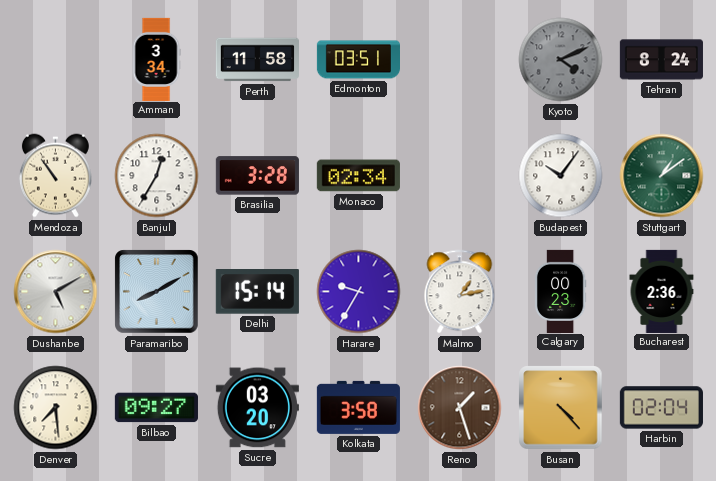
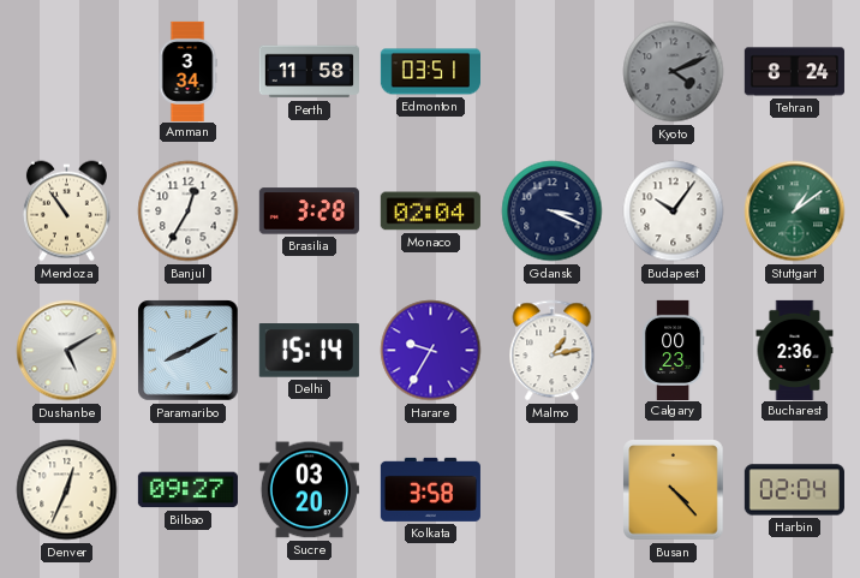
Monaco: 02:34 -> 02:04
Gdansk: none -> 3:19
Denver: 7:29 -> 12:34
Reno: 1:27 -> none
